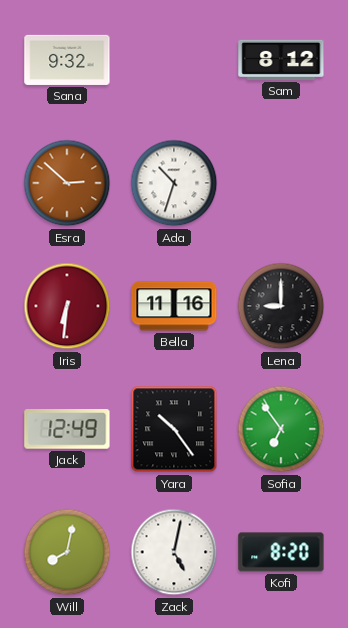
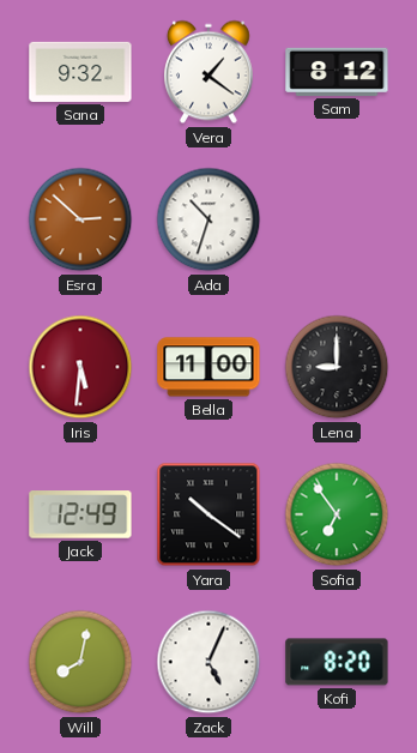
Vera: none -> 1:21
Iris: 6:31 -> 5:31
Bella: 11:16 -> 11:00
Yara: 10:24 -> 10:21
Zack: 5:02 -> 5:04
